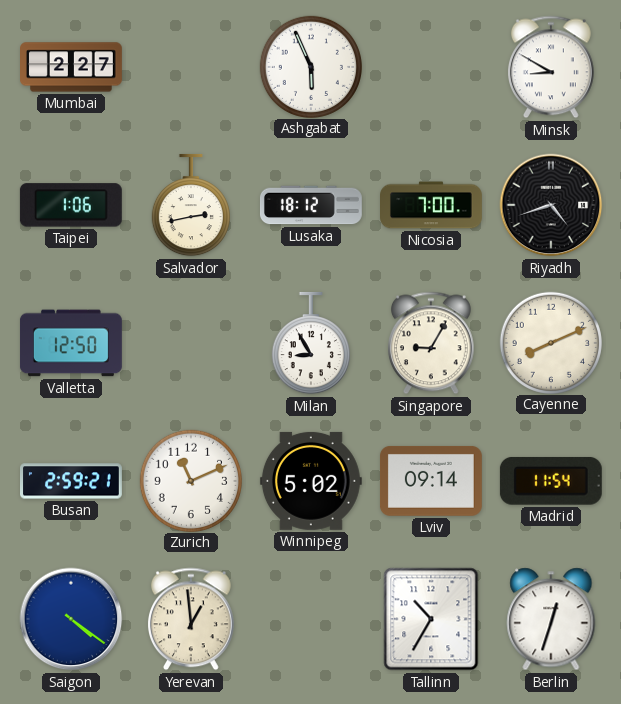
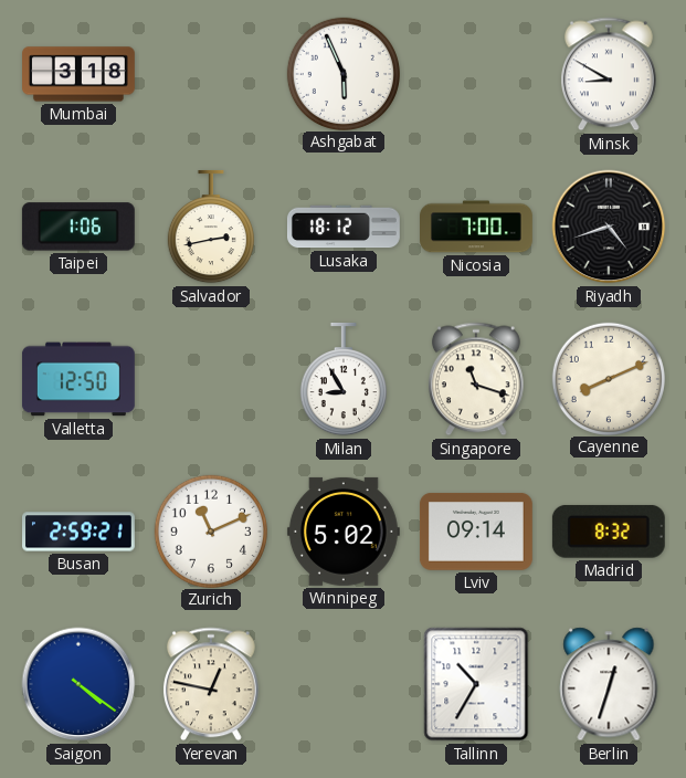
Mumbai: 2:27 -> 3:18
Singapore: 9:05 -> 11:18
Madrid: 11:54 -> 8:32
Yerevan: 12:59 -> 12:47
